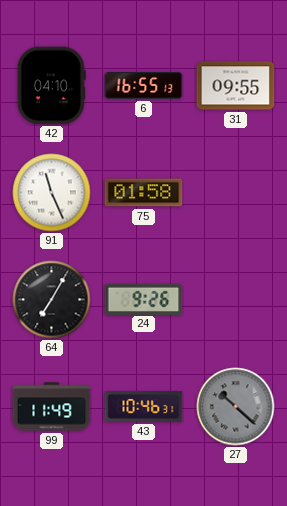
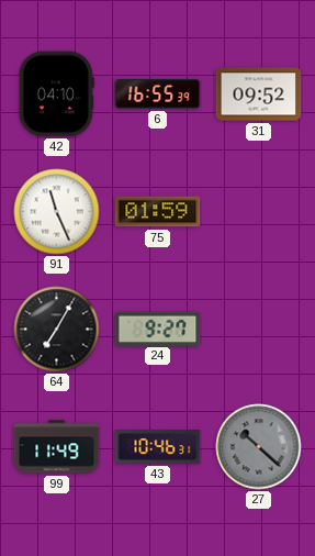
6: 16:55:13 -> 16:55:39
31: 09:55 -> 09:52
75: 01:58 -> 01:59
24: 9:26 -> 9:27
